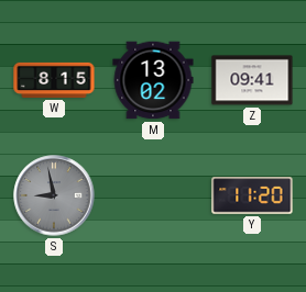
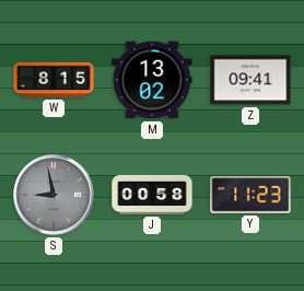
J: none -> 00:58
Y: 11:20 -> 11:23
